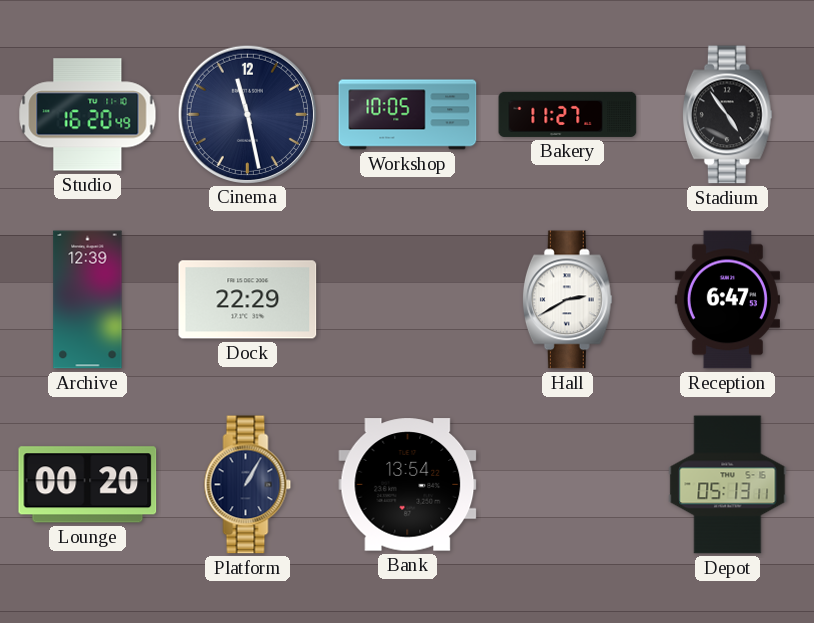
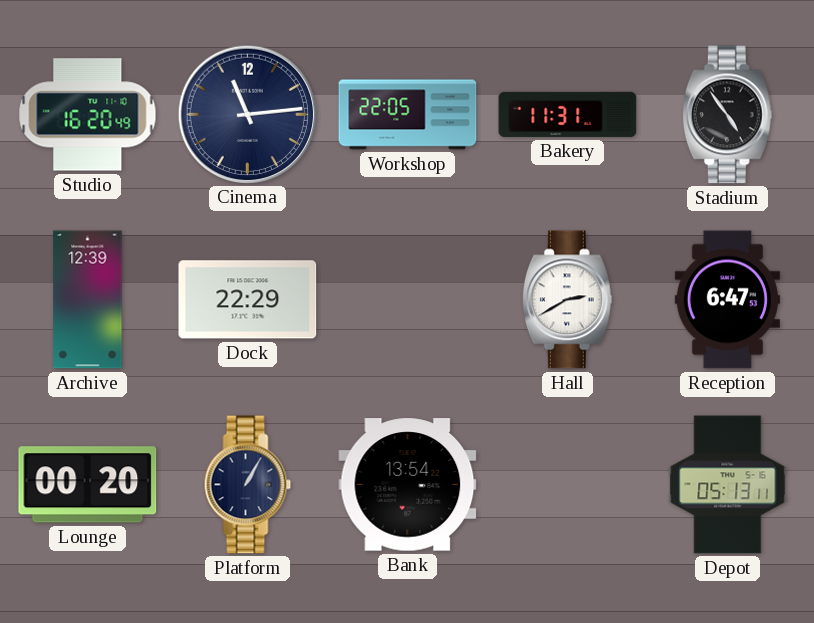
Cinema: 11:28 -> 11:14
Workshop: 10:05 -> 22:05
Bakery: 11:27 -> 11:31
